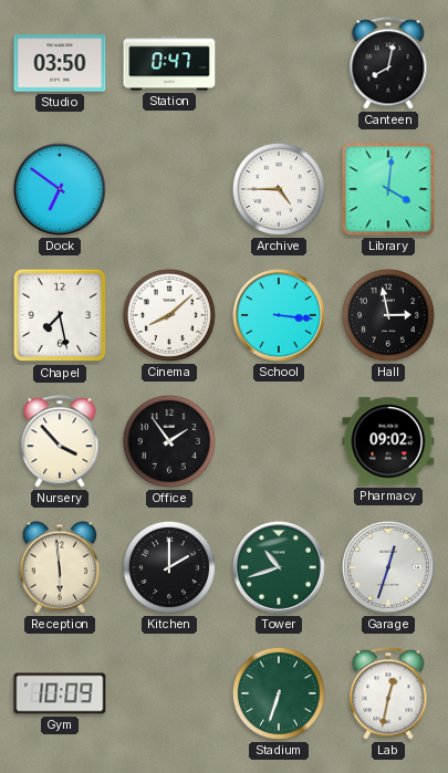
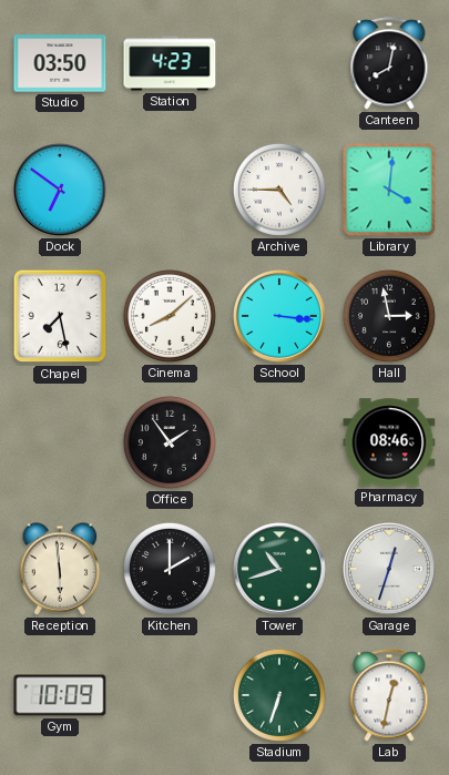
Station: 0:47 -> 4:23
Nursery: 3:53 -> none
Pharmacy: 09:02 -> 08:46
